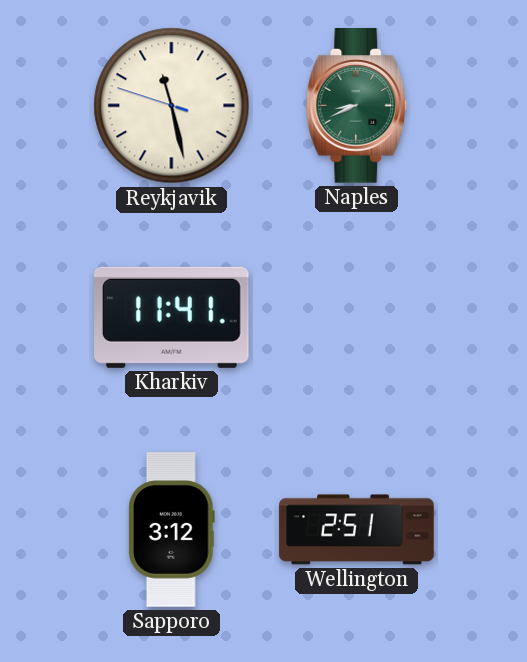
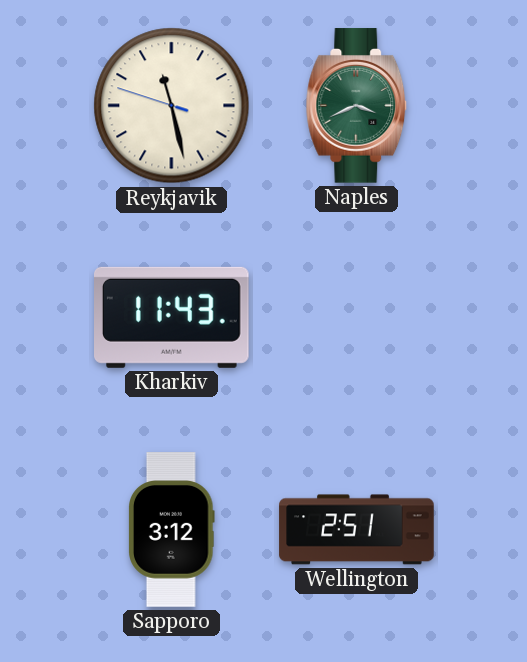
Naples: 8:41 -> 3:41
Kharkiv: 11:41 -> 11:43
